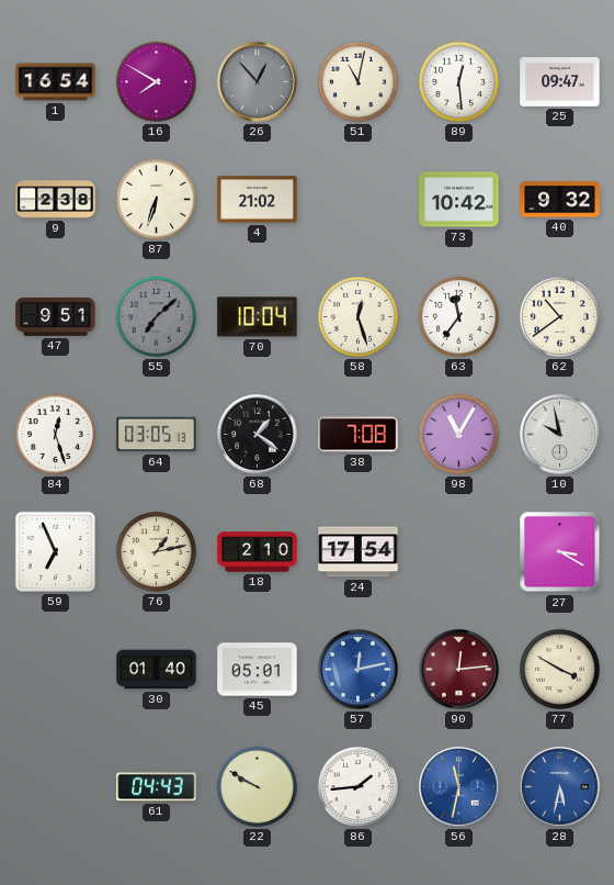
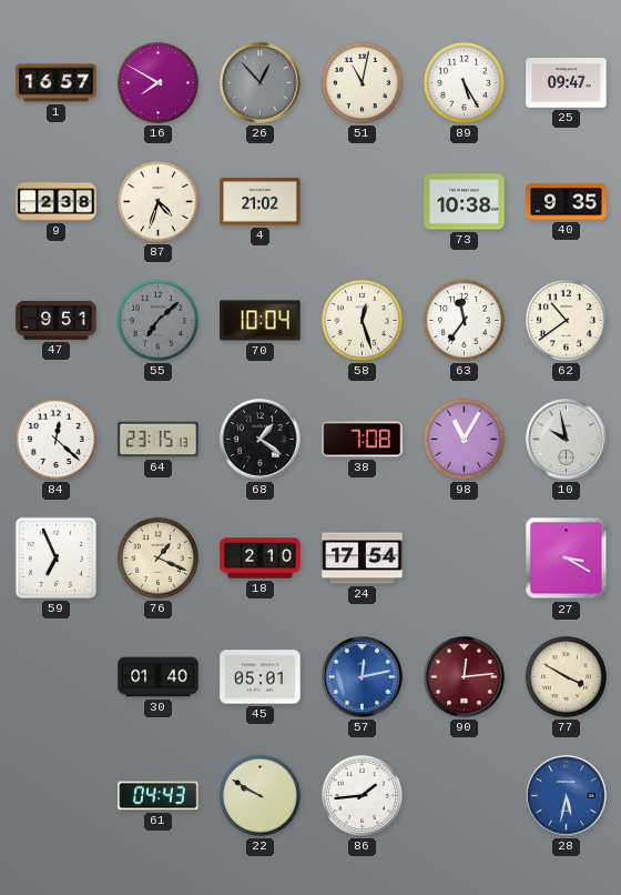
1: 16:54 -> 16:57
89: 12:29 -> 5:25
87: 6:33 -> 4:33
73: 10:42 -> 10:38
40: 9:32 -> 9:35
84: 12:27 -> 12:22
64: 03:05 -> 23:15
76: 1:13 -> 1:19
56: 11:32 -> none
